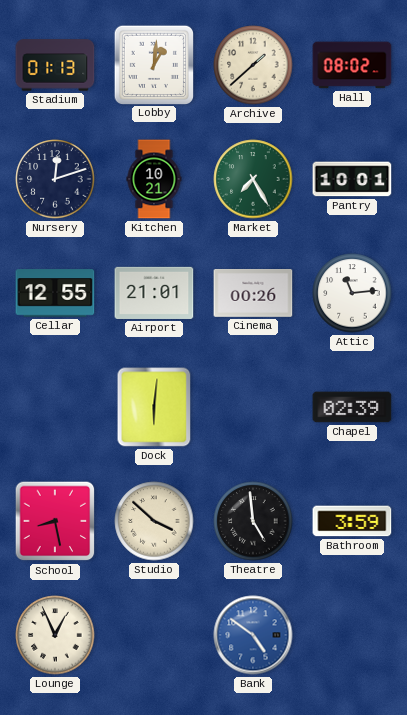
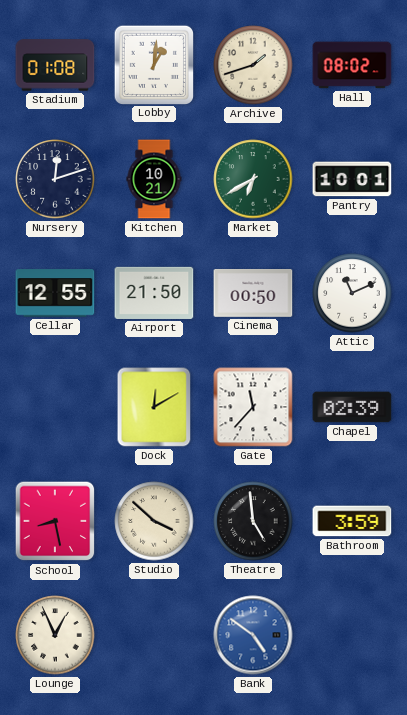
Stadium: 01:13 -> 01:08
Archive: 1:38 -> 1:42
Market: 7:25 -> 6:40
Airport: 21:01 -> 21:50
Cinema: 00:26 -> 00:50
Attic: 11:14 -> 11:11
Dock: 6:01 -> 12:10
Gate: none -> 11:37
